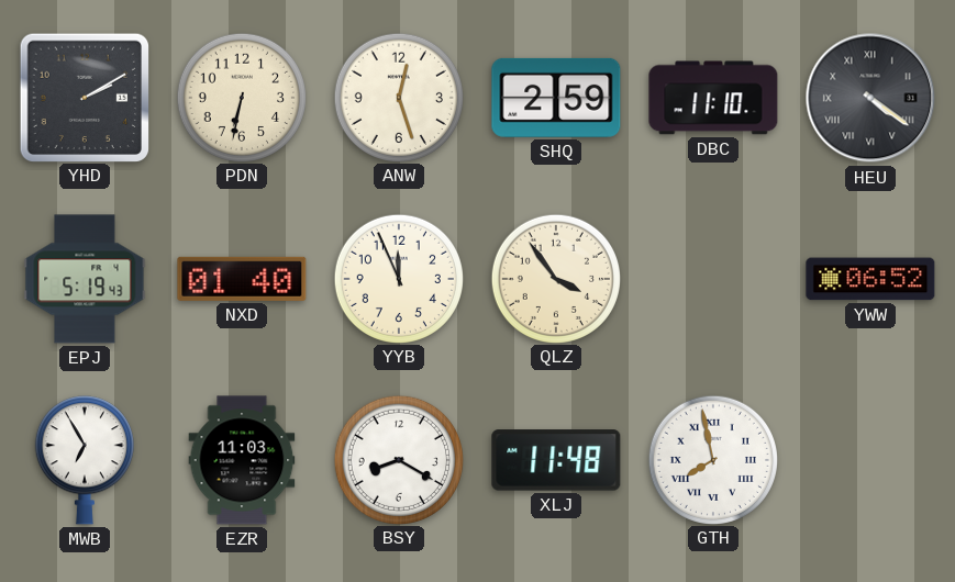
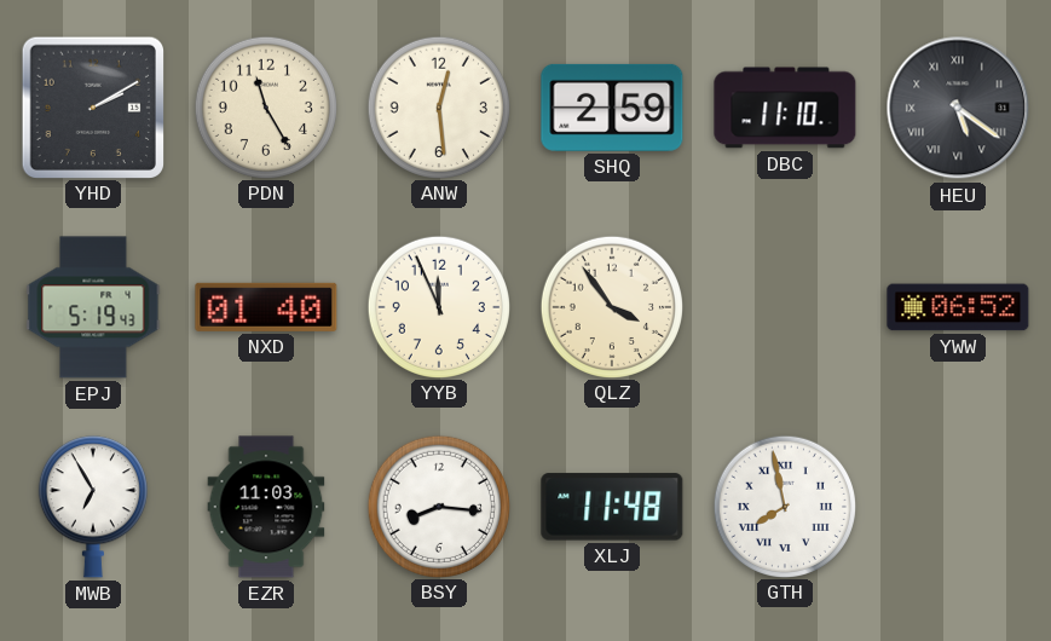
PDN: 6:32 -> 11:25
ANW: 12:27 -> 12:29
HEU: 4:21 -> 5:21
BSY: 8:20 -> 8:16
